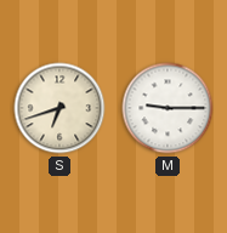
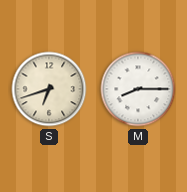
M: 9:15 -> 8:15
